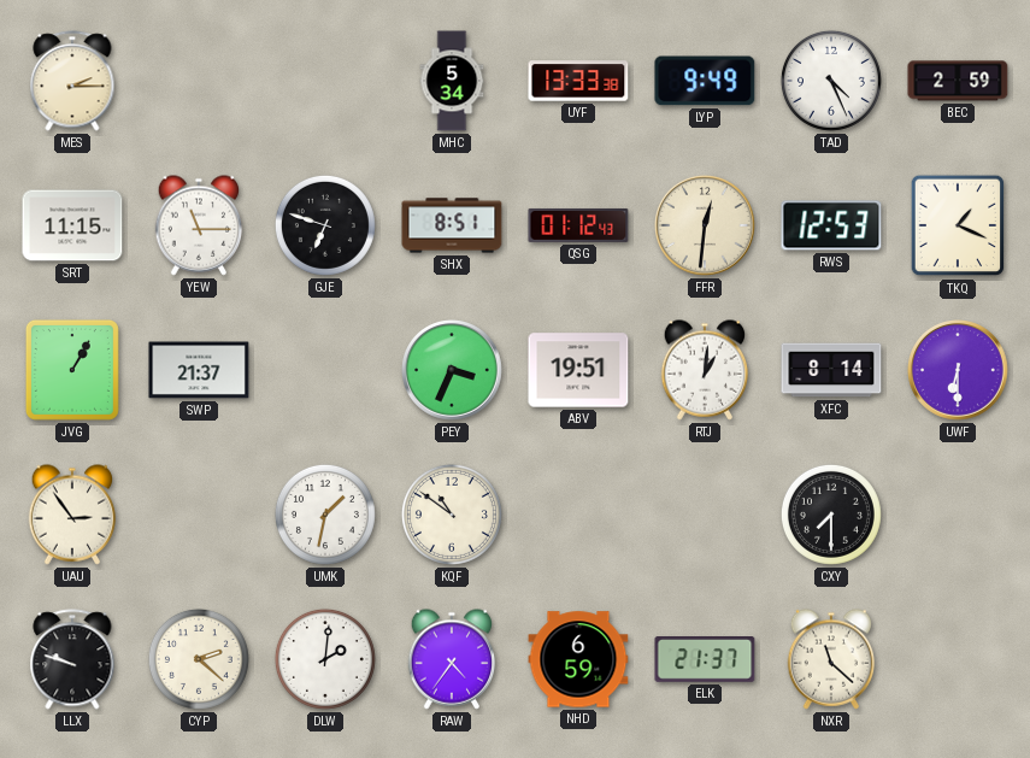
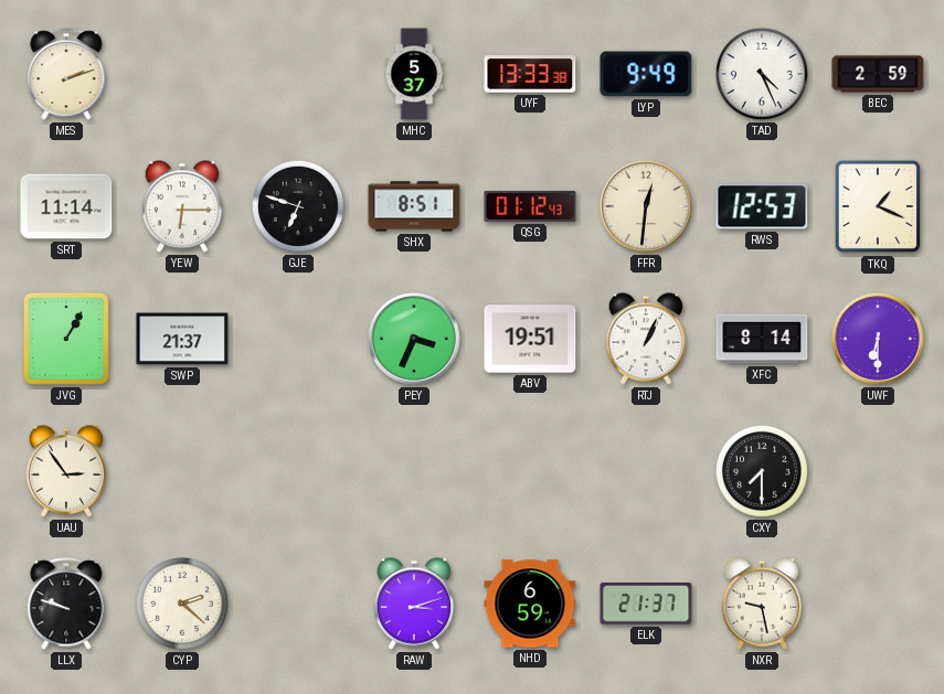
MES: 2:15 -> 2:12
MHC: 5:34 -> 5:37
SRT: 11:15 -> 11:14
YEW: 11:15 -> 6:15
RTJ: 1:01 -> 1:04
UMK: 1:32 -> none
KQF: 10:51 -> none
DLW: 2:01 -> none
RAW: 4:36 -> 3:12
NXR: 11:22 -> 9:28
